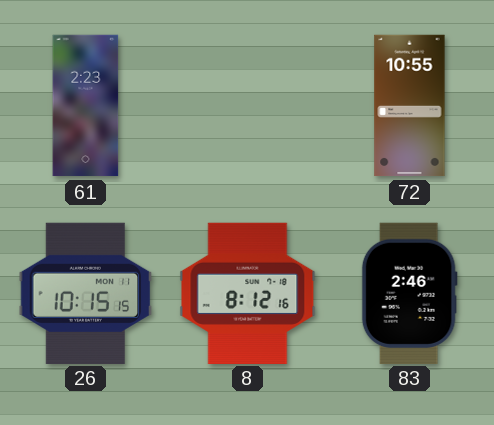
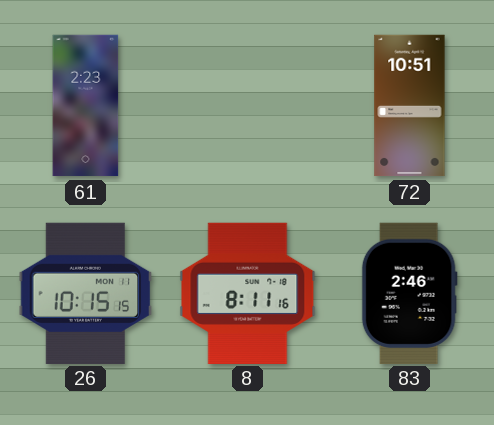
72: 10:55 -> 10:51
8: 8:12 -> 8:11
